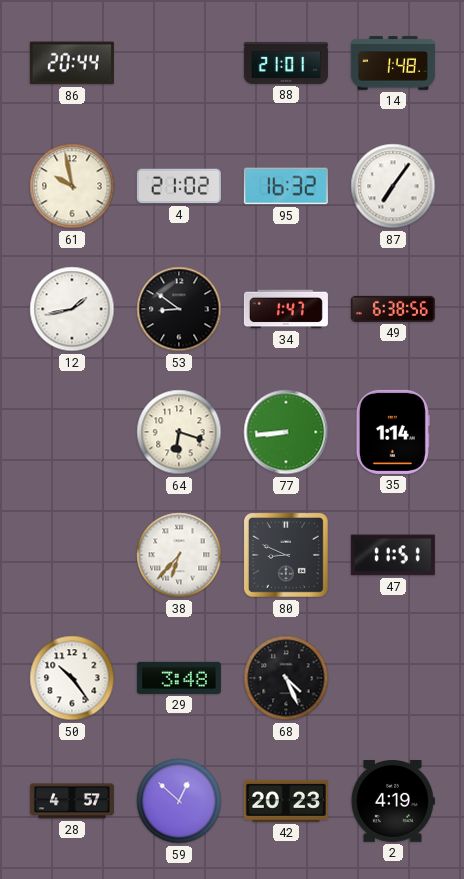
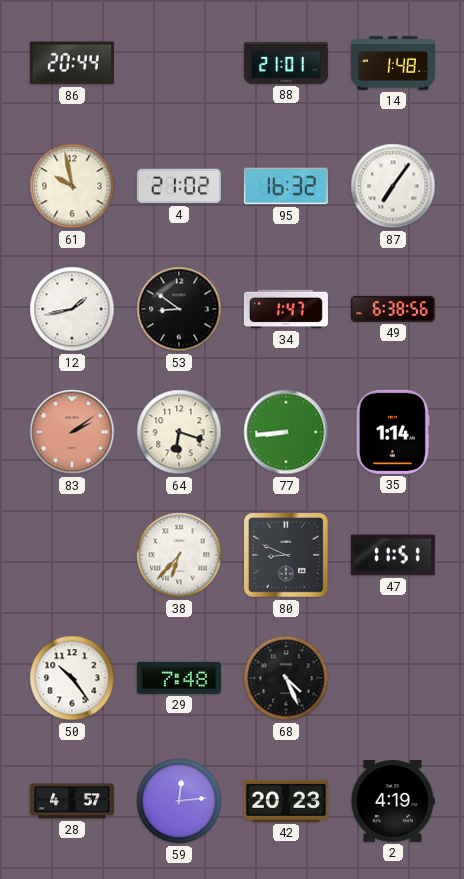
83: none -> 2:09
29: 3:48 -> 7:48
59: 12:52 -> 12:14
